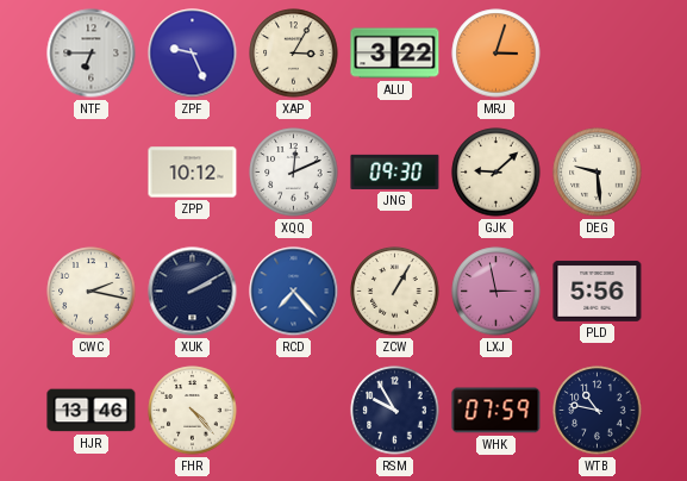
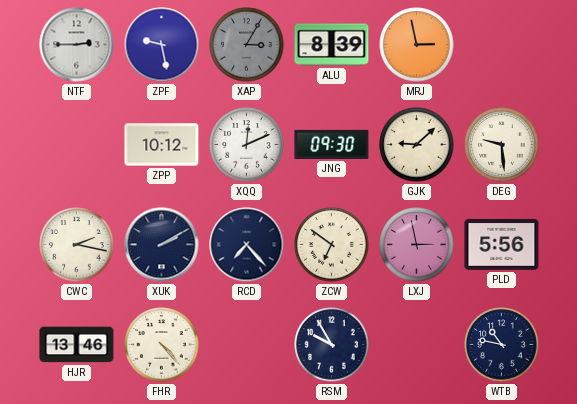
NTF: 6:45 -> 2:45
ZPF: 9:26 -> 9:28
XAP dial: cream -> grey
ALU: 3:22 -> 8:39
MRJ: 3:03 -> 2:58
RCD dial: blue -> navy
ZCW: 1:05 -> 6:51
WHK: 07:59 -> none
